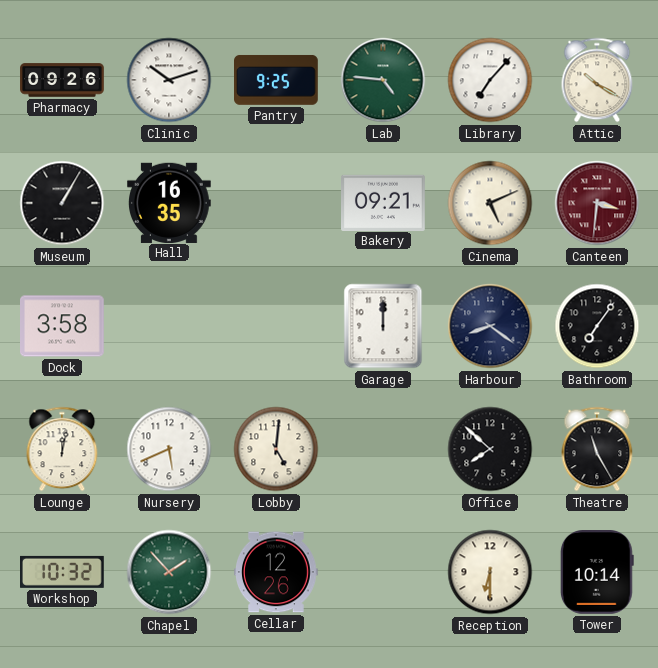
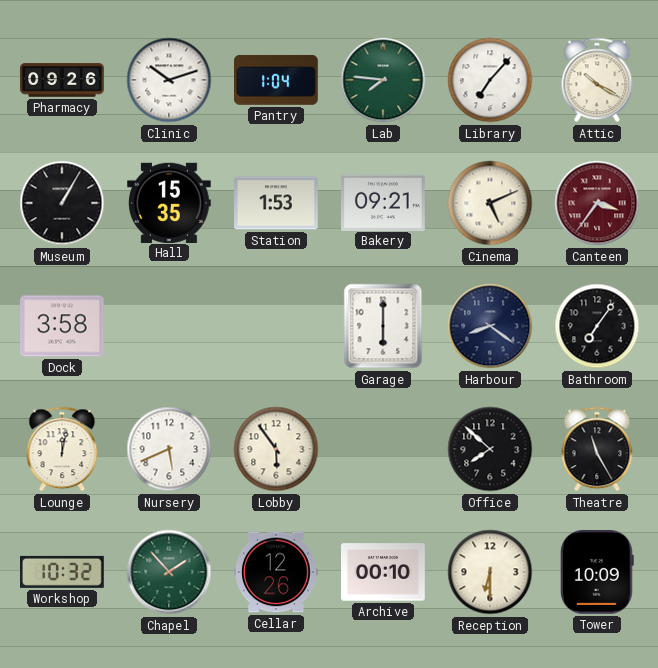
Pantry: 9:25 -> 1:04
Lab: 4:46 -> 7:46
Hall: 16:35 -> 15:35
Station: none -> 1:53
Canteen: 3:31 -> 3:36
Garage: 12:00 -> 6:00
Lobby: 5:01 -> 5:54
Archive: none -> 00:10
Tower: 10:14 -> 10:09
